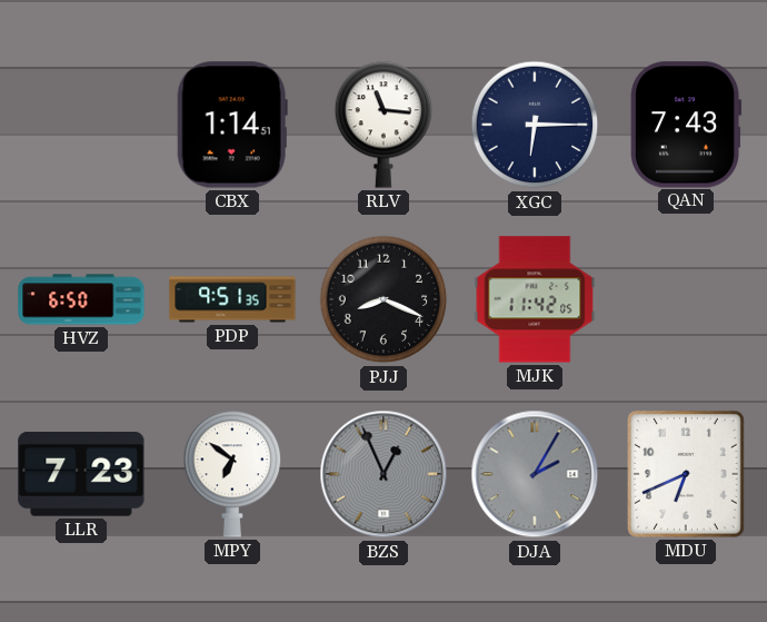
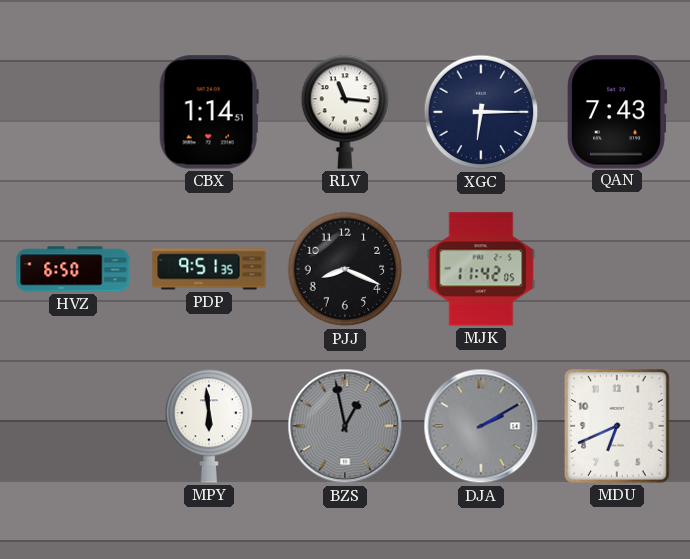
LLR: 7:23 -> none
MPY: 6:51 -> 5:59
BZS: 12:56 -> 12:58
DJA: 2:05 -> 2:10
